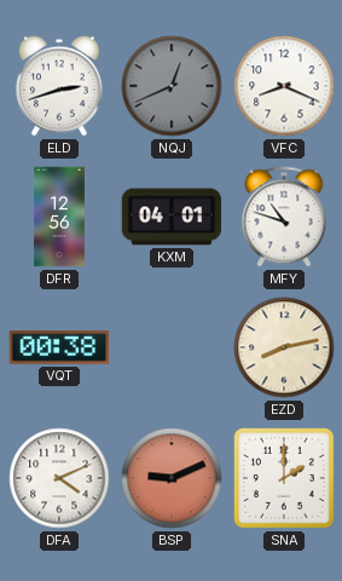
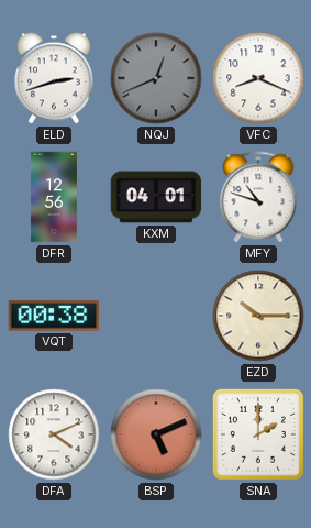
EZD: 8:13 -> 10:15
BSP: 9:11 -> 5:11
